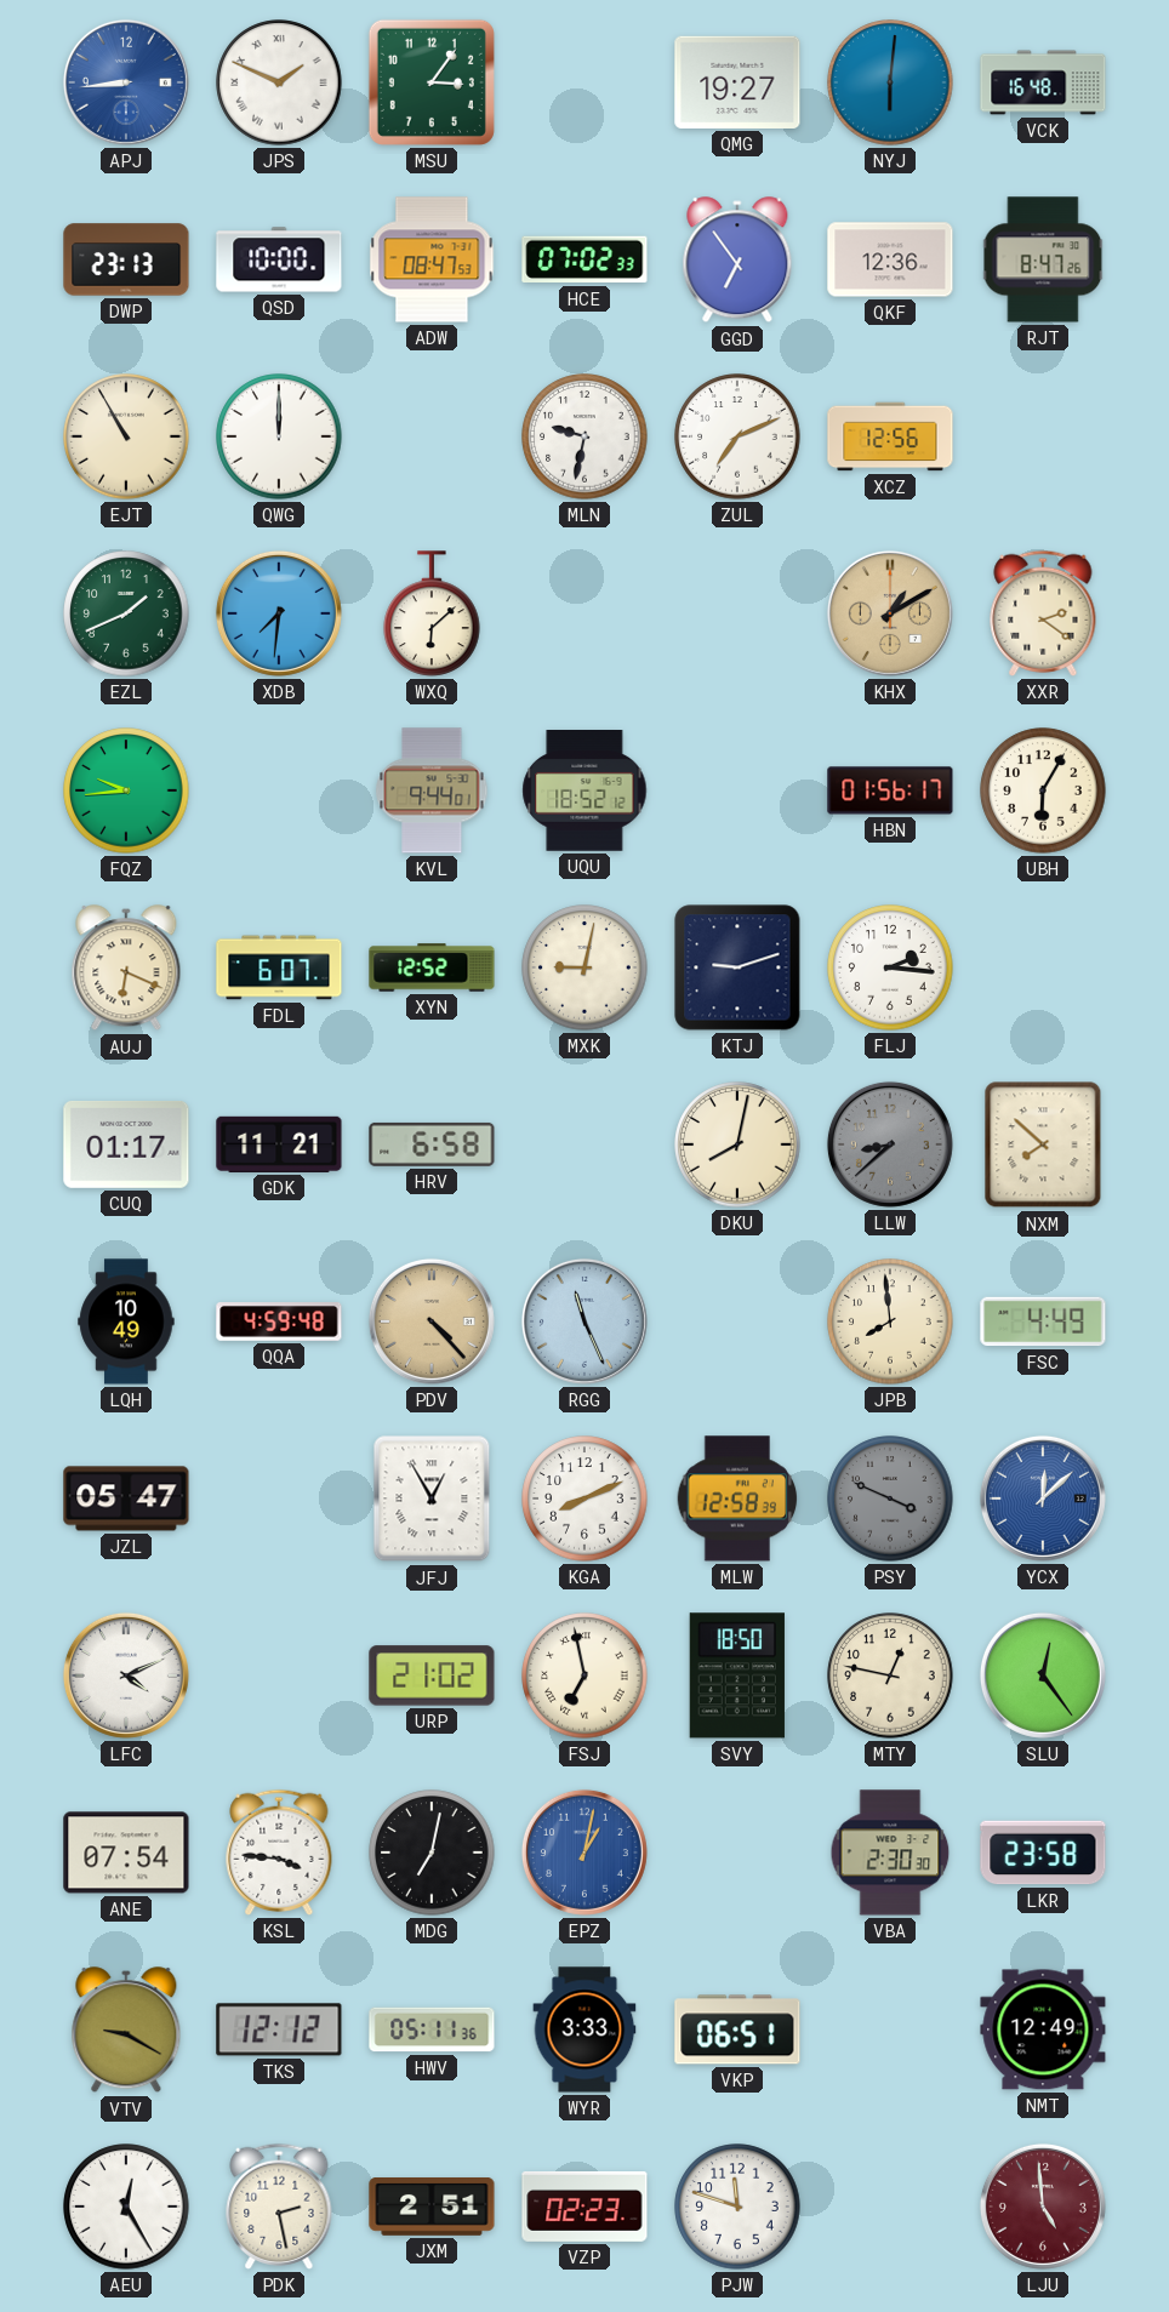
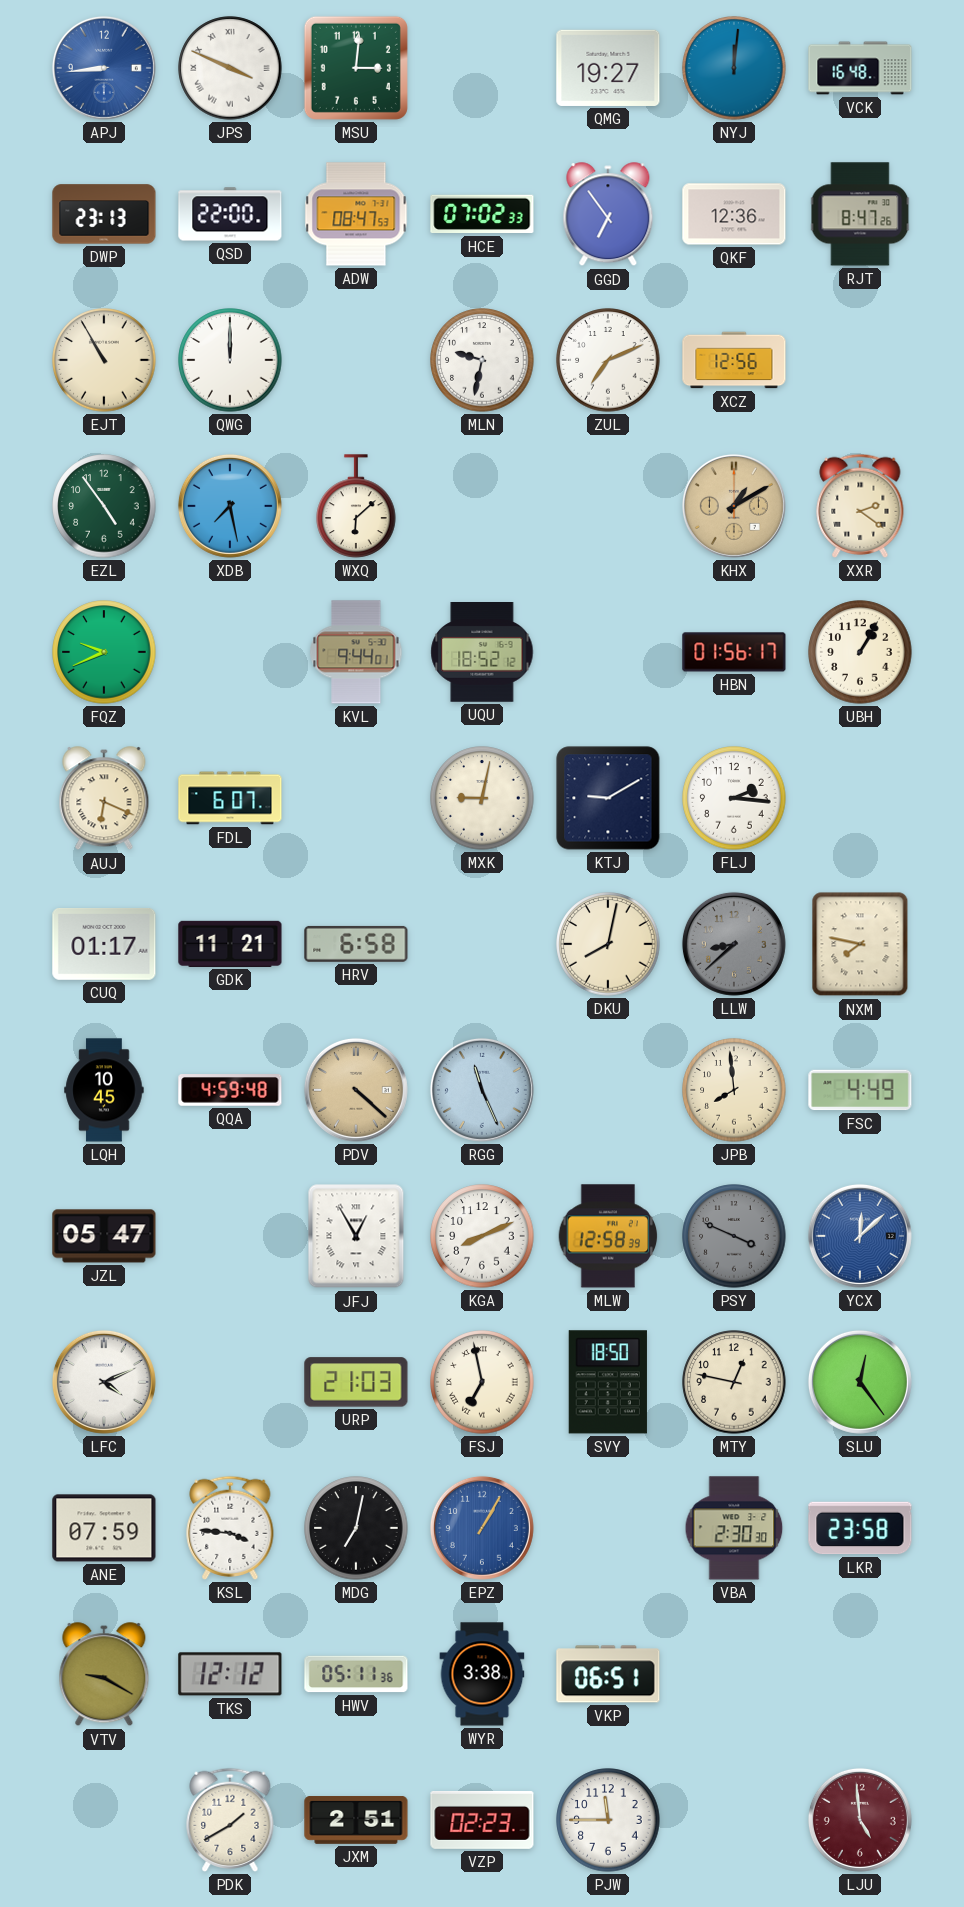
JPS: 1:49 -> 3:49
MSU: 3:06 -> 3:01
NYJ: 6:01 -> 12:01
QSD: 10:00 -> 22:00
EZL: 1:41 -> 4:54
XDB: 7:31 -> 7:28
FQZ: 9:44 -> 9:41
UBH: 6:05 -> 1:05
XYN: 12:52 -> none
KTJ: 9:12 -> 9:10
NXM: 7:52 -> 7:47
LQH: 10:49 -> 10:45
PDV: 4:23 -> 4:22
URP: 21:02 -> 21:03
ANE: 07:54 -> 07:59
EPZ: 1:02 -> 1:05
WYR: 3:33 -> 3:38
NMT: 12:49 -> none
AEU: 12:25 -> none
PDK: 2:28 -> 1:40
PJW: 11:48 -> 11:45
